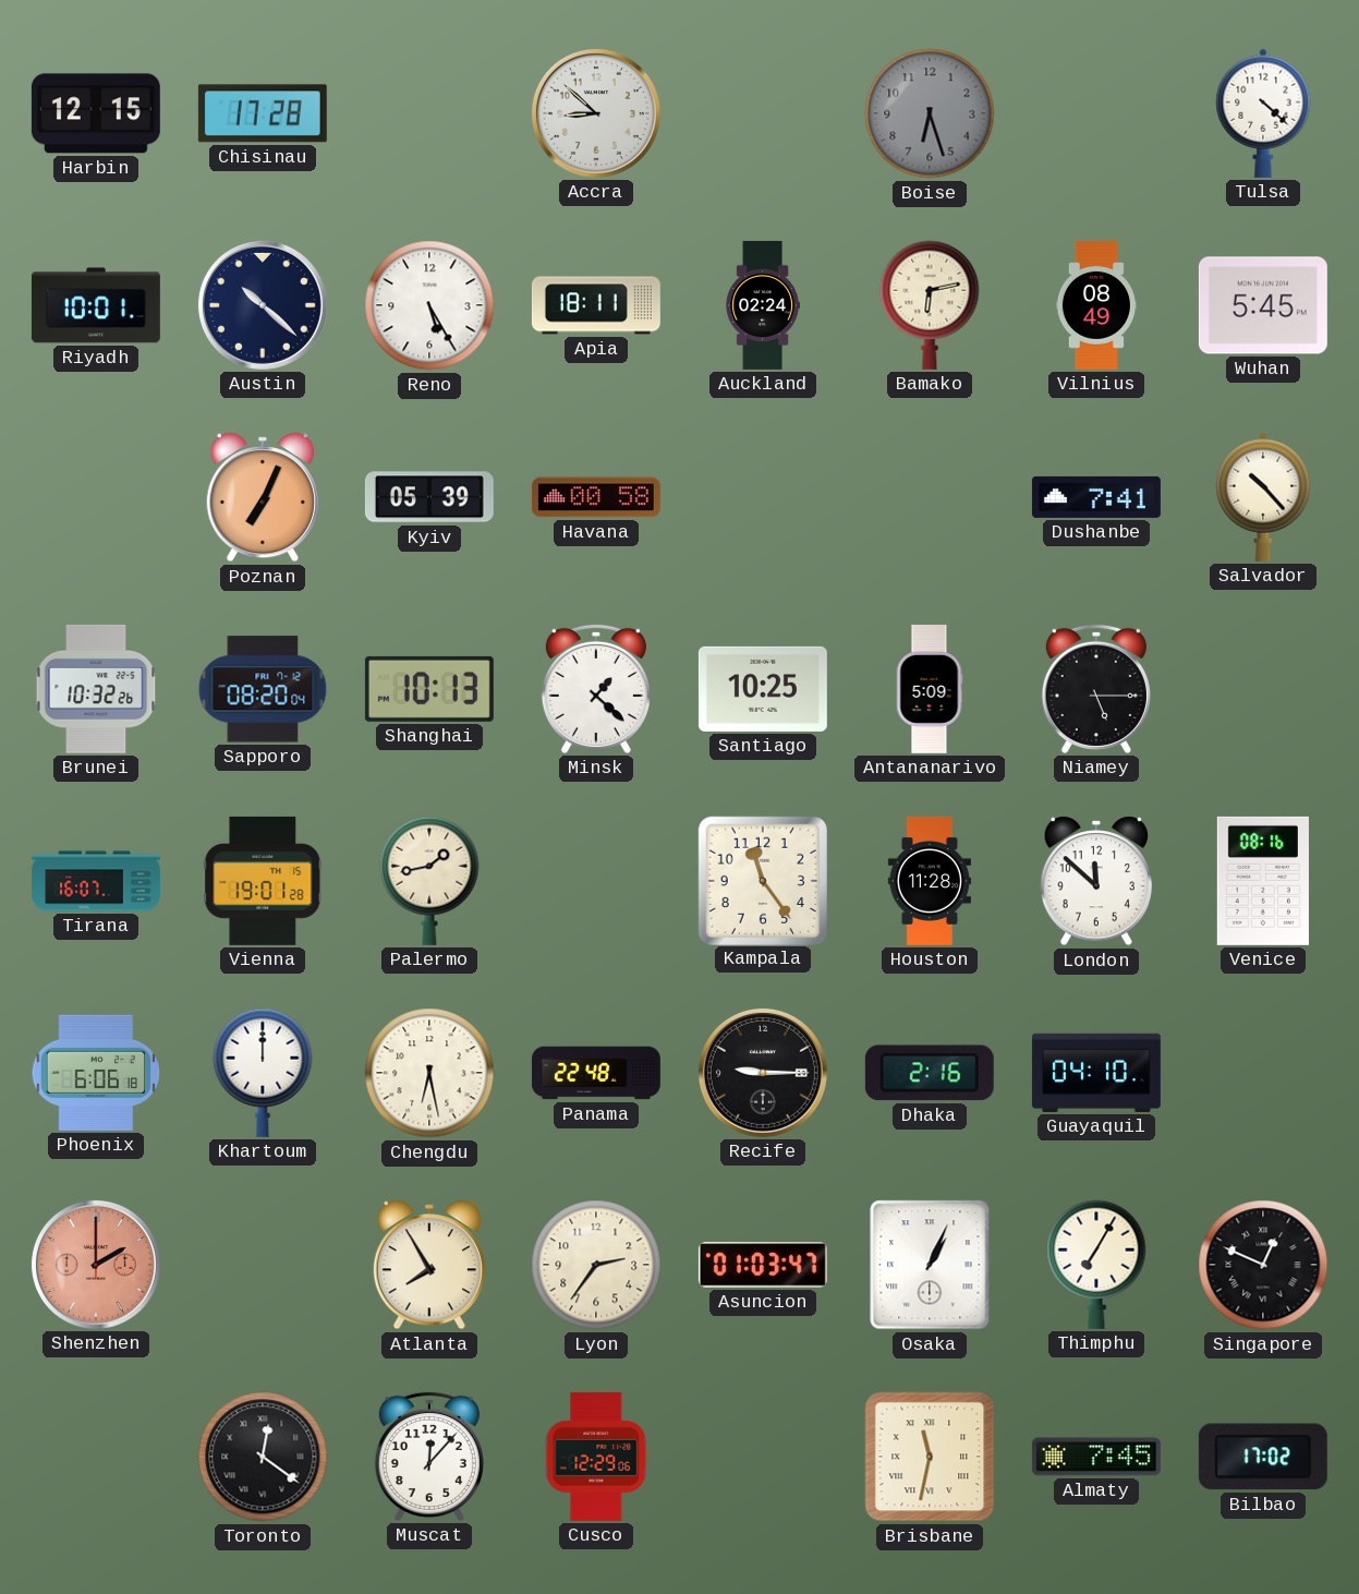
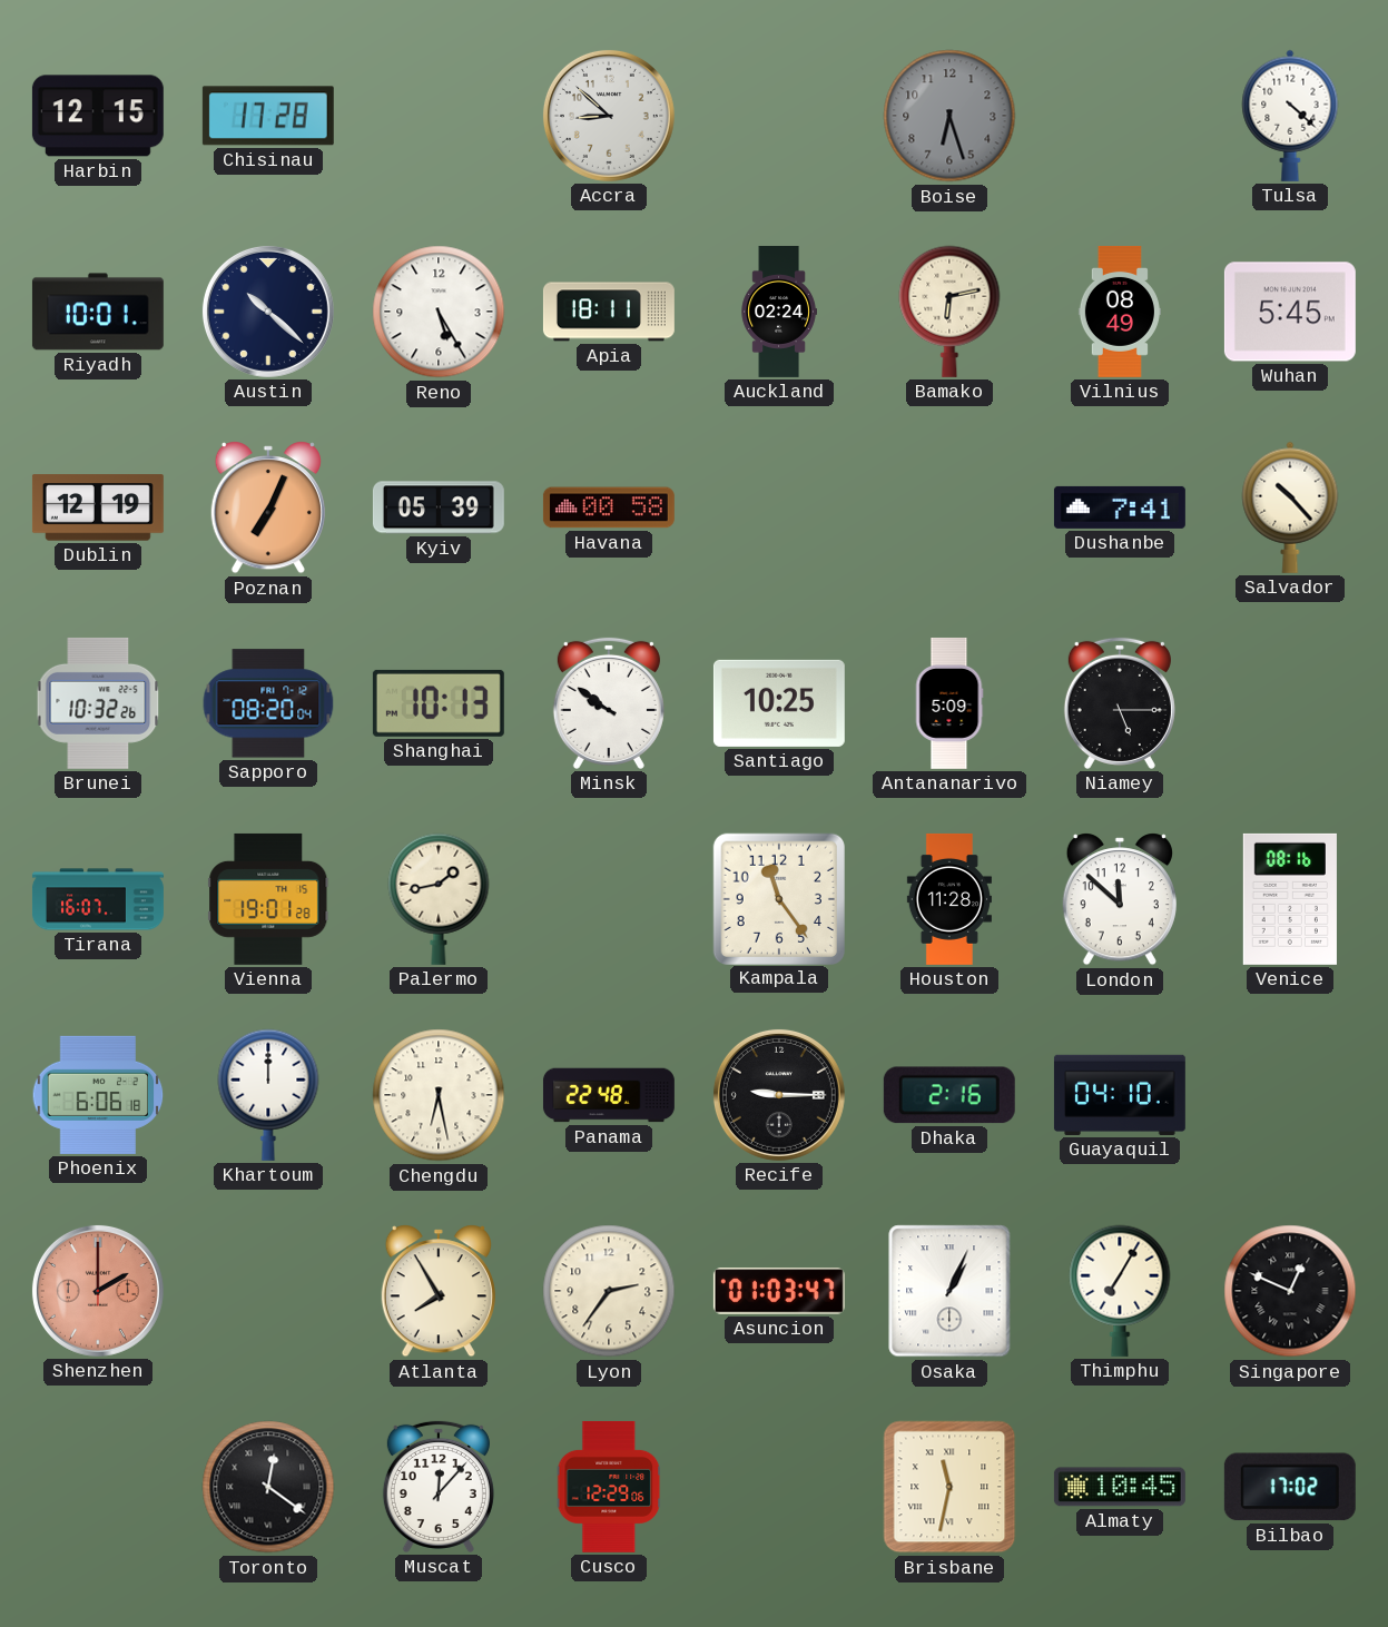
Dublin: none -> 12:19
Minsk: 1:22 -> 9:51
Almaty: 7:45 -> 10:45
